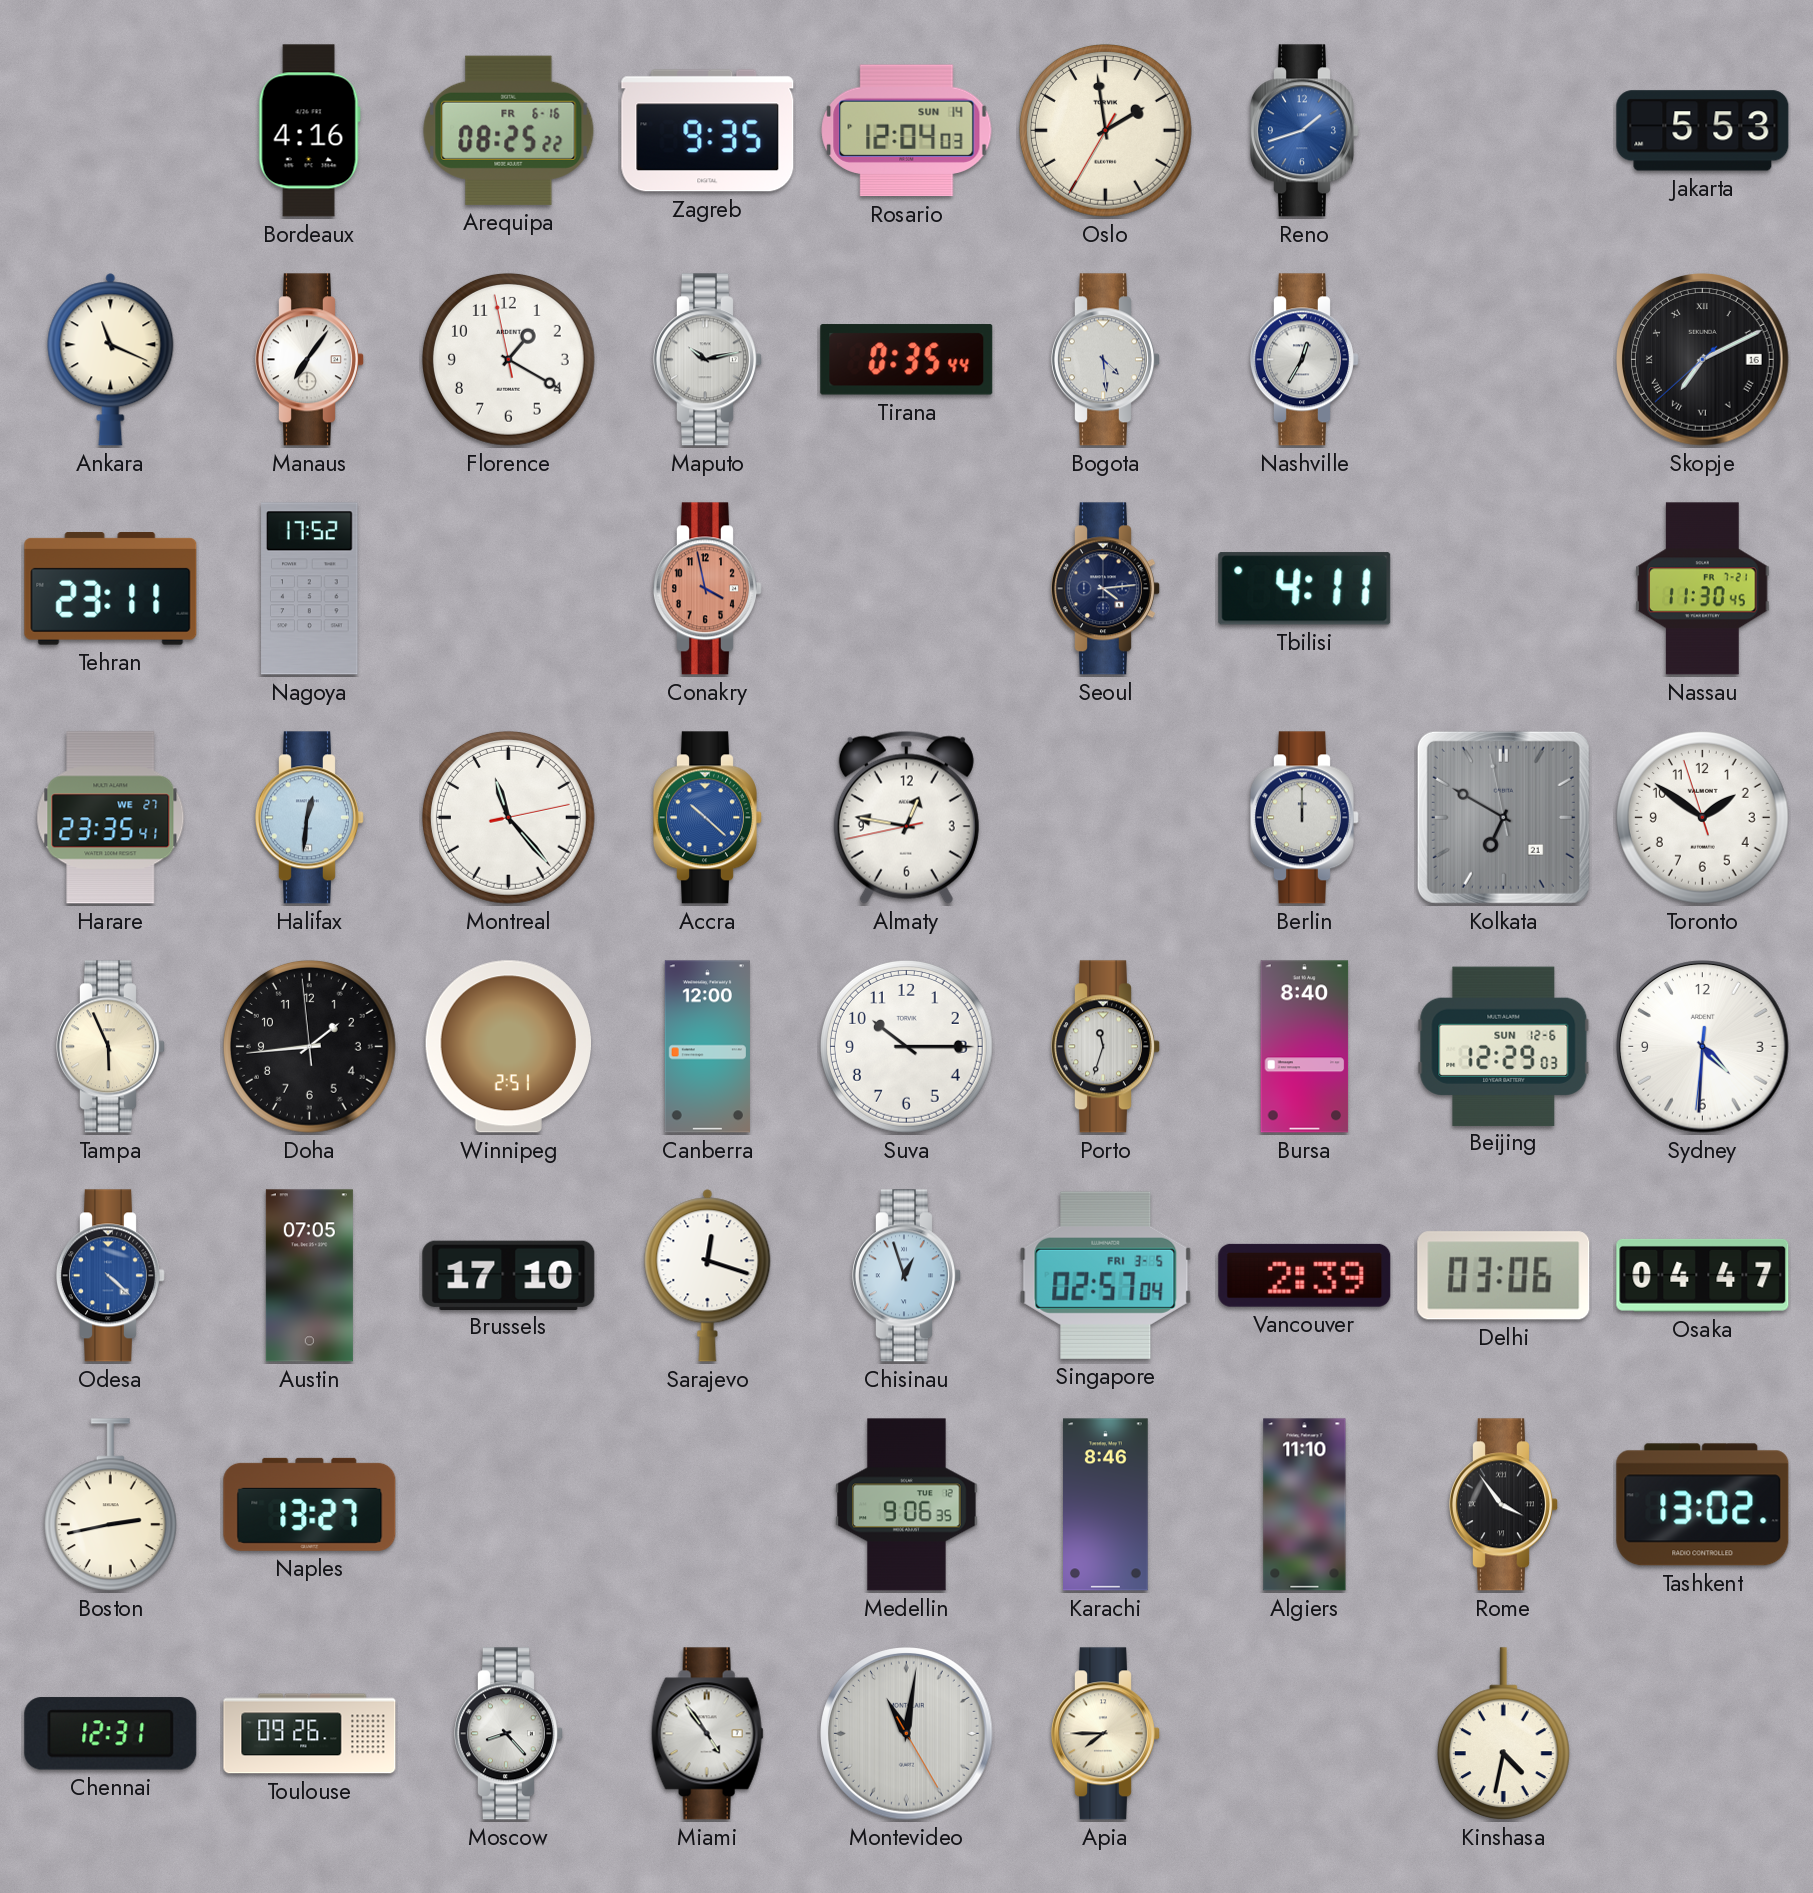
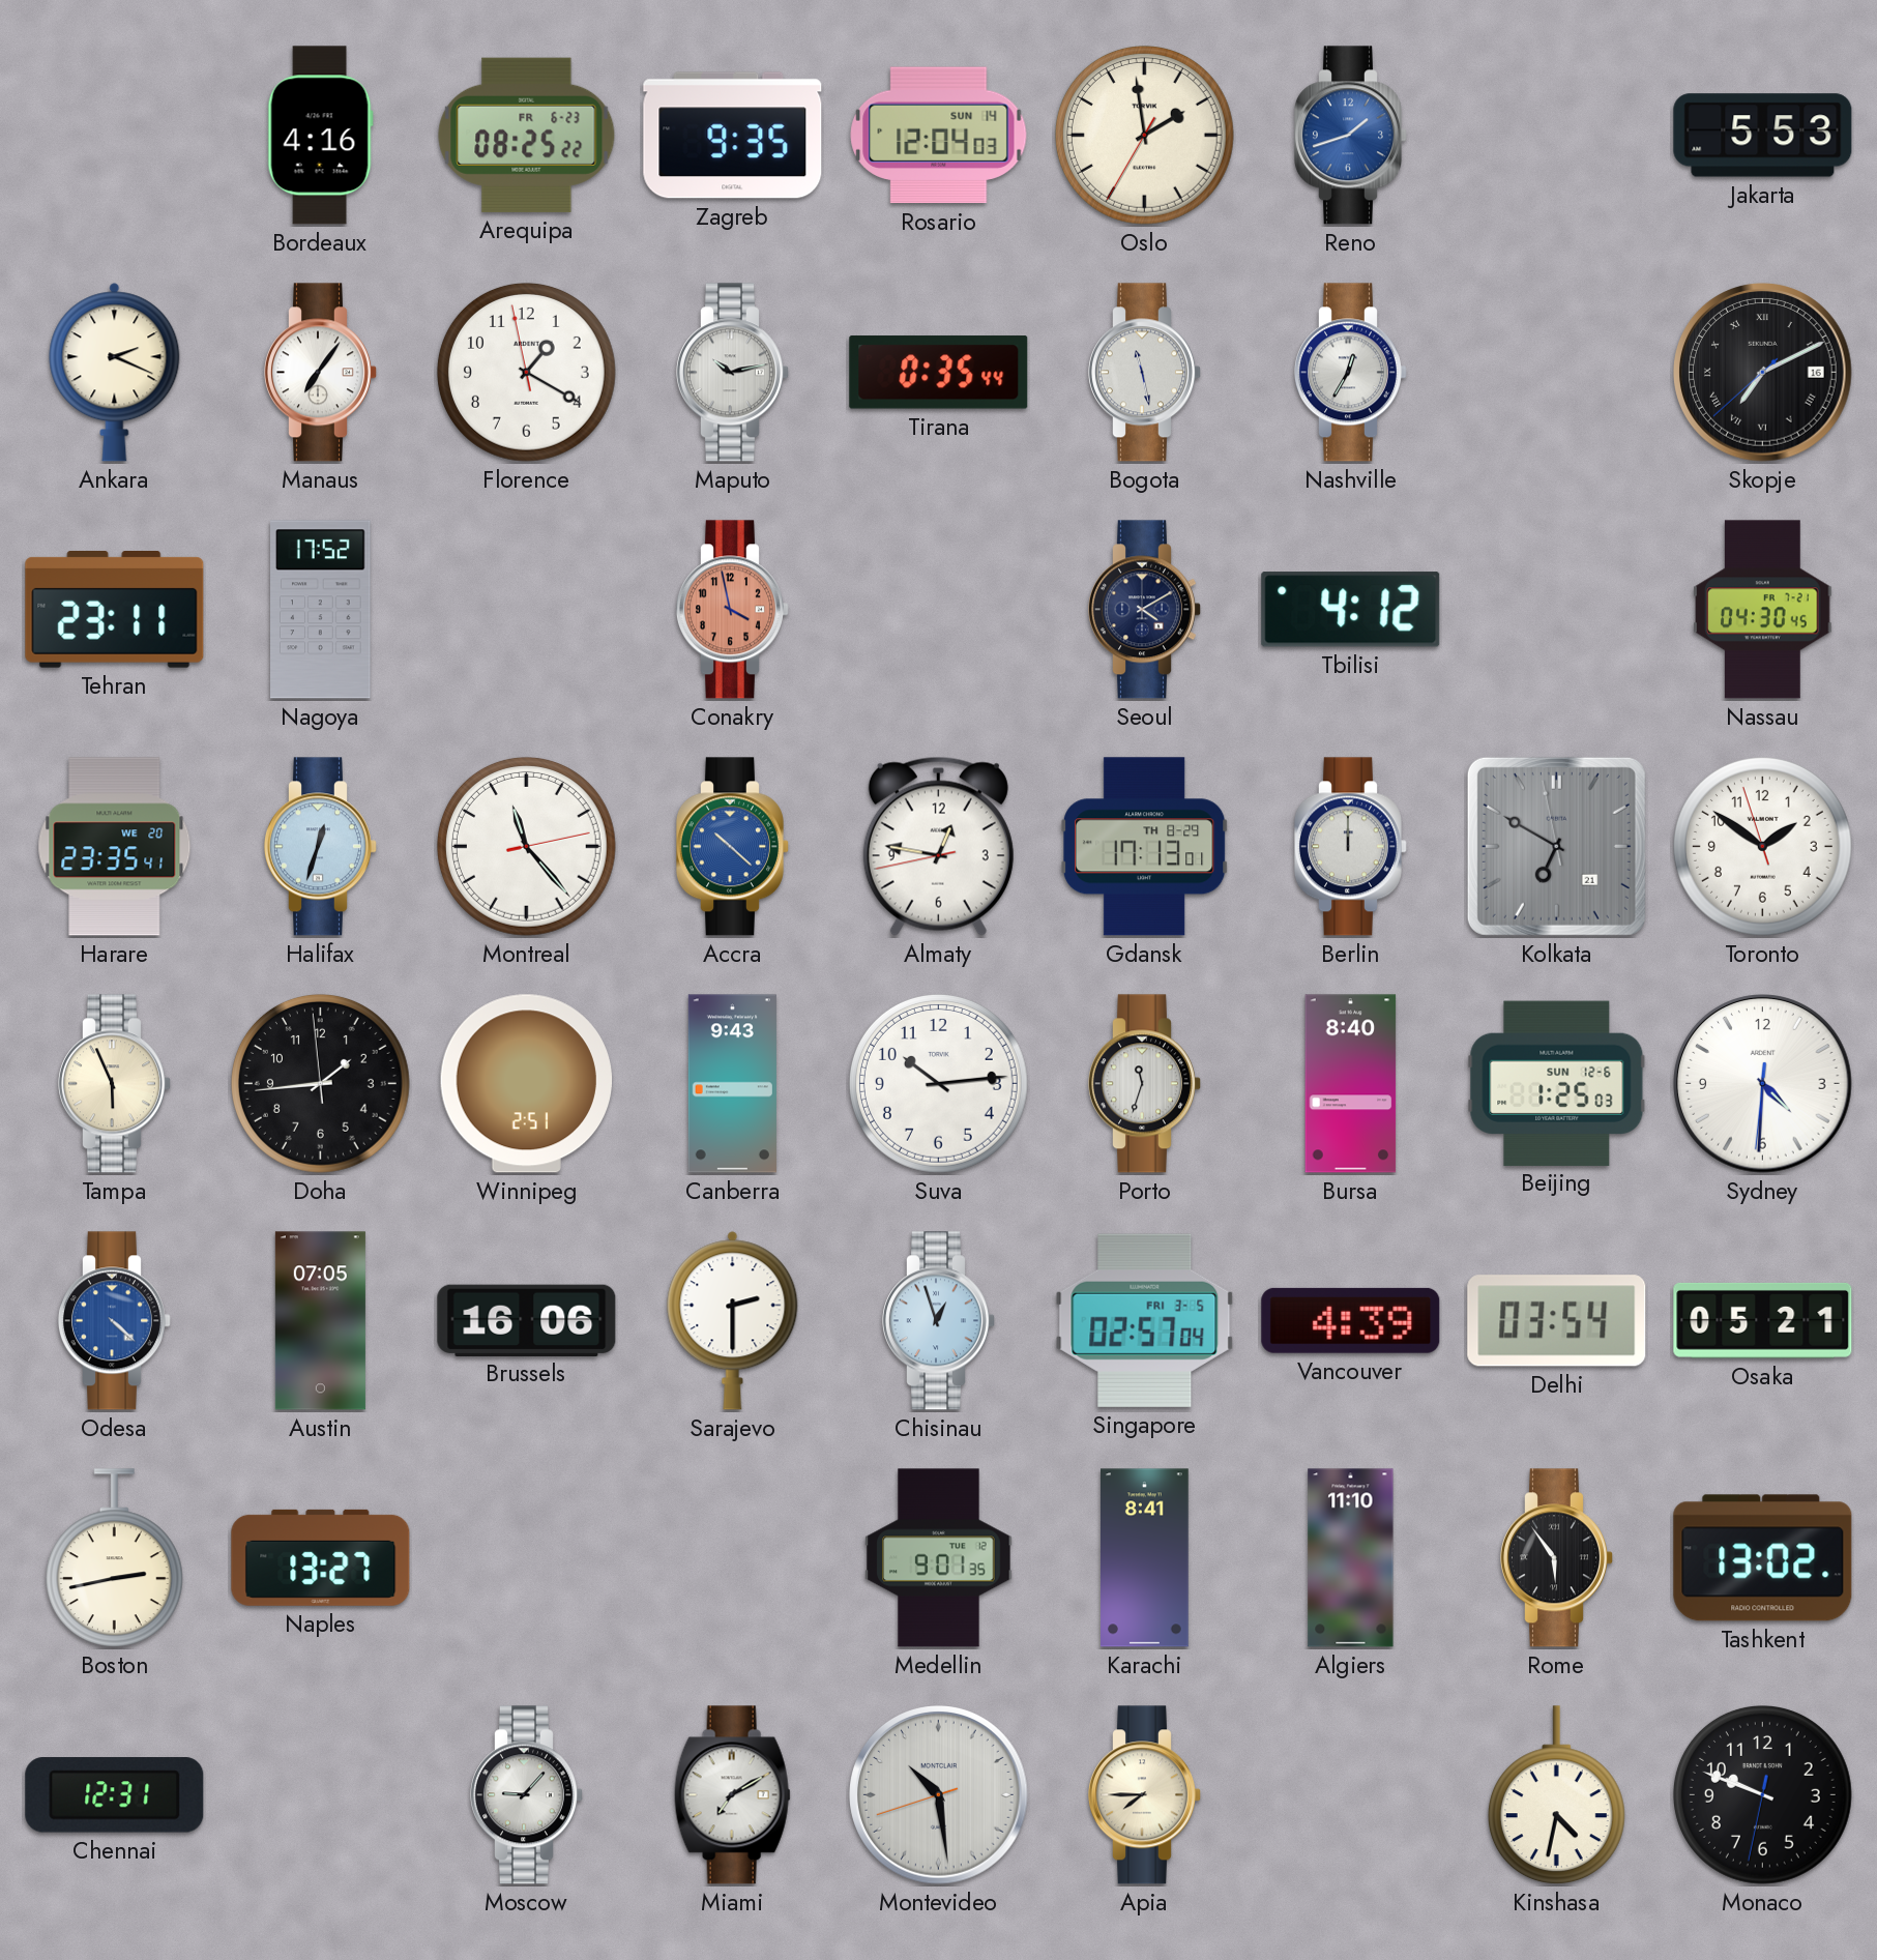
Arequipa date: FR 6-16 -> FR 6-23
Ankara: 11:19 -> 2:19
Bogota: 4:29 -> 11:28
Seoul: 4:14 -> 4:10
Tbilisi: 4:11 -> 4:12
Nassau: 11:30 -> 04:30
Harare date: WE 27 -> WE 20
Halifax: 12:31 -> 12:33
Gdansk: none -> 17:13
Canberra: 12:00 -> 9:43
Suva: 10:15 -> 10:14
Beijing: 12:29 -> 1:25
Brussels: 17:10 -> 16:06
Sarajevo: 12:18 -> 2:30
Vancouver: 2:39 -> 4:39
Delhi: 03:06 -> 03:54
Osaka: 04:47 -> 05:21
Medellin: 9:06 -> 9:01
Karachi: 8:46 -> 8:41
Rome: 3:54 -> 5:54
Toulouse: 09:26 -> none
Moscow: 8:23 -> 9:07
Miami: 4:54 -> 7:10
Montevideo: 11:01 -> 10:28
Monaco: none -> 9:48
